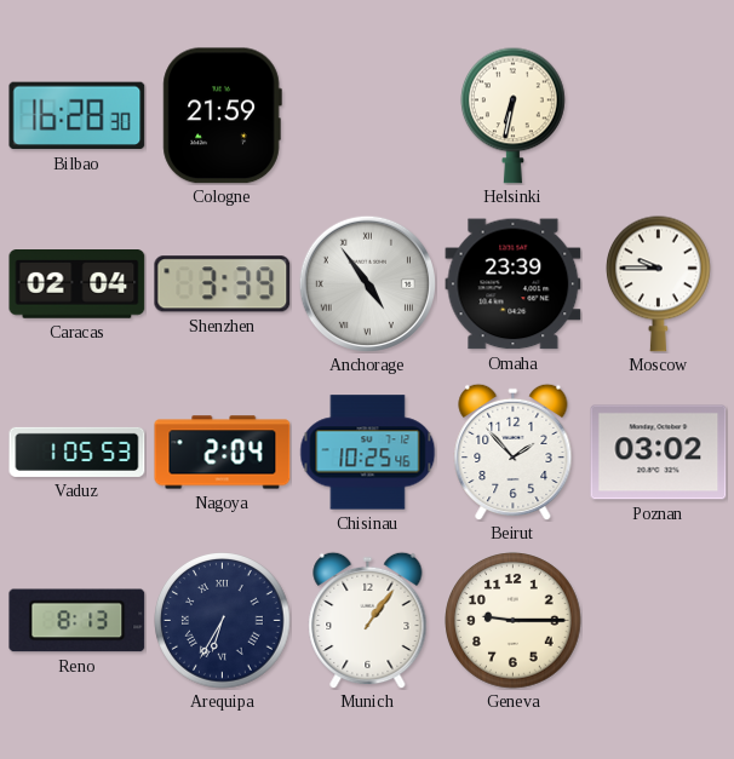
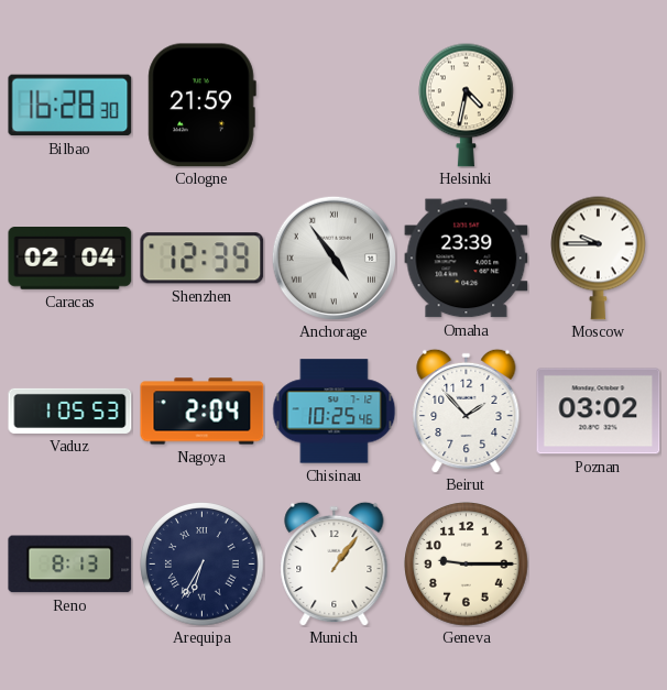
Helsinki: 6:32 -> 4:32
Shenzhen: 3:39 -> 12:39
